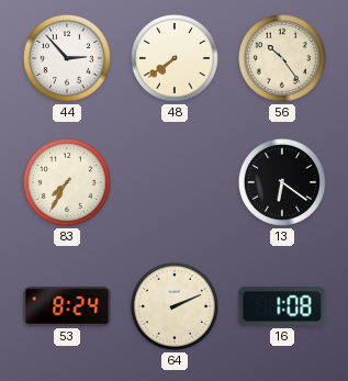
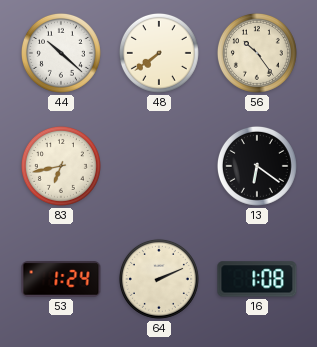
44: 2:53 -> 10:22
83: 7:35 -> 6:43
53: 8:24 -> 1:24
